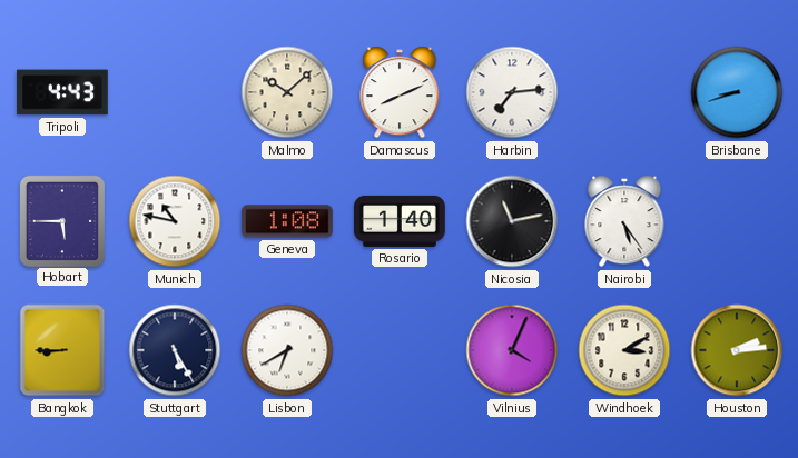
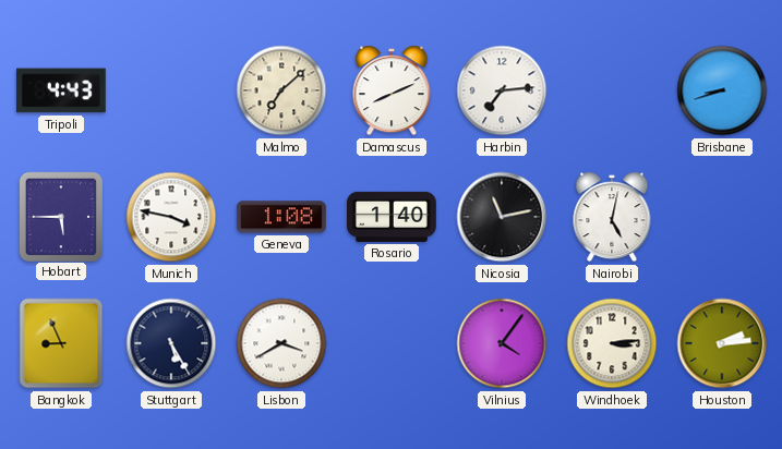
Malmo: 10:08 -> 7:08
Munich: 10:47 -> 3:47
Nairobi: 5:24 -> 5:02
Bangkok: 8:45 -> 8:56
Lisbon: 6:40 -> 3:40
Vilnius: 4:04 -> 4:06
Windhoek: 3:10 -> 3:14
